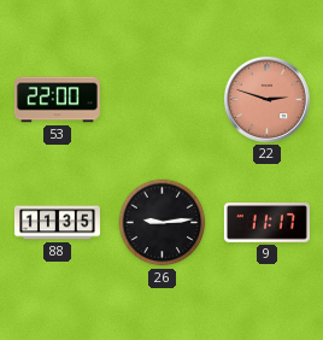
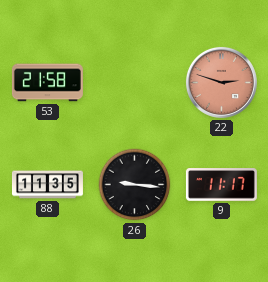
53: 22:00 -> 21:58
26: 9:14 -> 9:16
